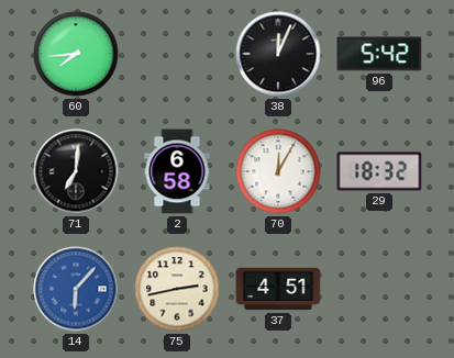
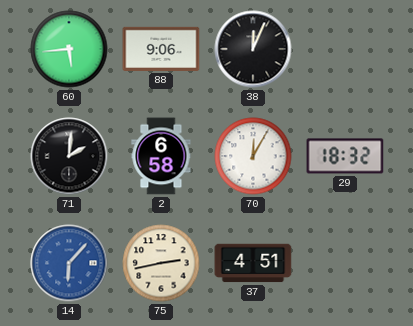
60: 7:44 -> 5:44
88: none -> 9:06
96: 5:42 -> none
71: 7:01 -> 2:01
